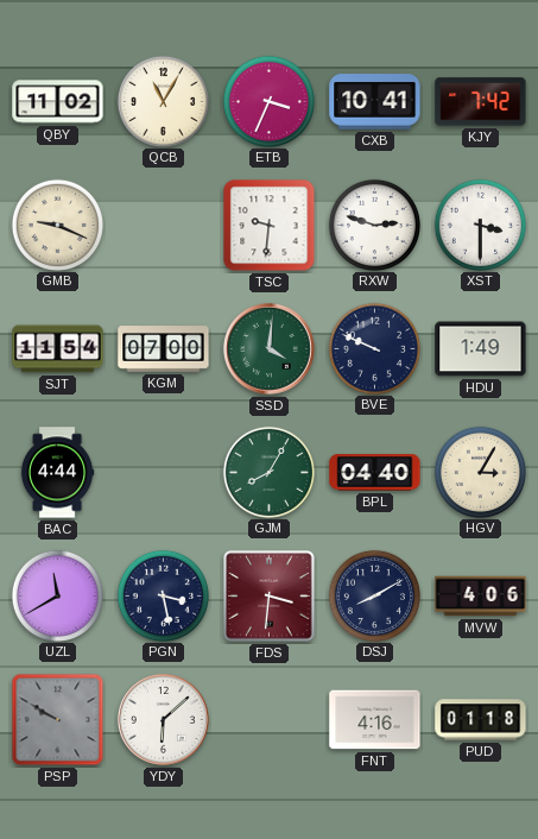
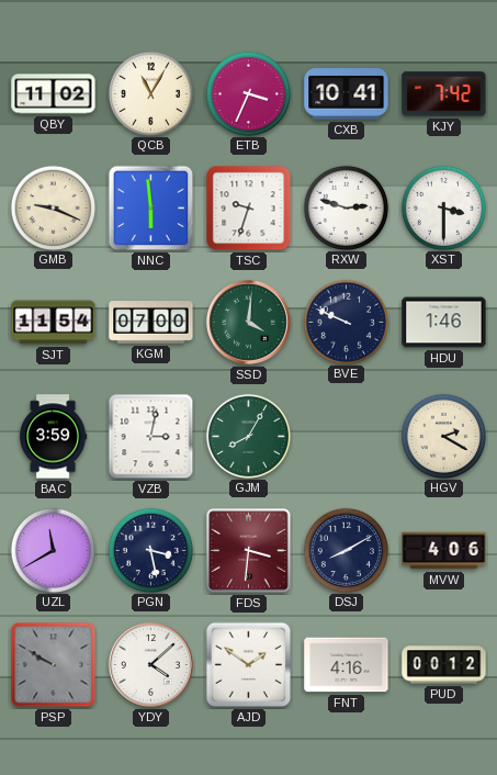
NNC: none -> 5:59
TSC: 9:31 -> 9:33
HDU: 1:49 -> 1:46
BAC: 4:44 -> 3:59
VZB: none -> 3:02
BPL: 04:40 -> none
HGV: 3:05 -> 2:20
YDY: 6:08 -> 4:08
AJD: none -> 1:51
PUD: 01:18 -> 00:12
